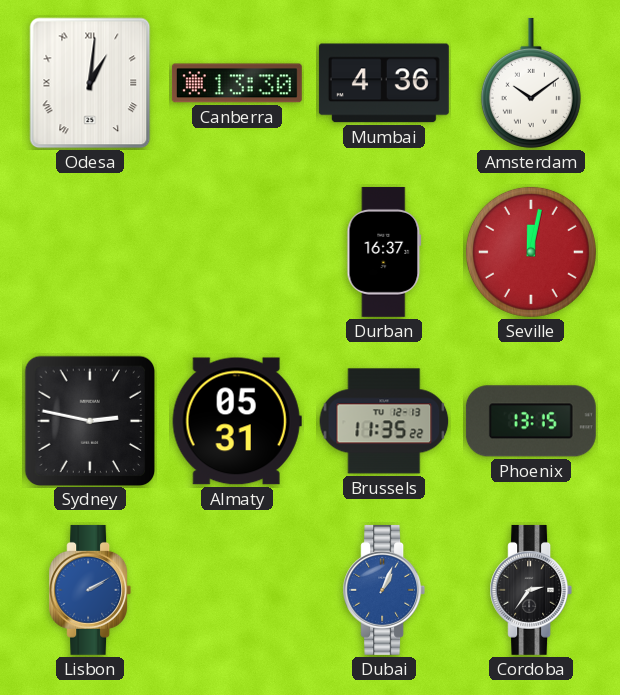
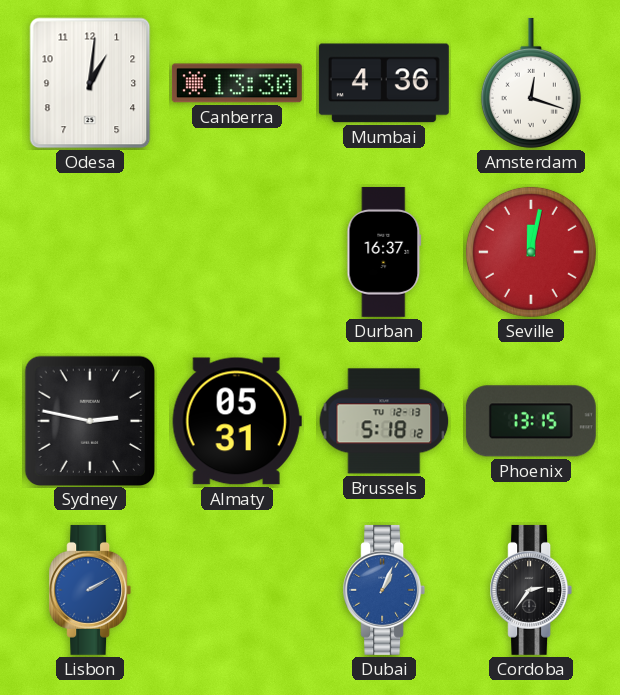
Odesa numerals: Roman -> Arabic
Amsterdam: 10:09 -> 12:18
Brussels: 11:35 -> 5:18
